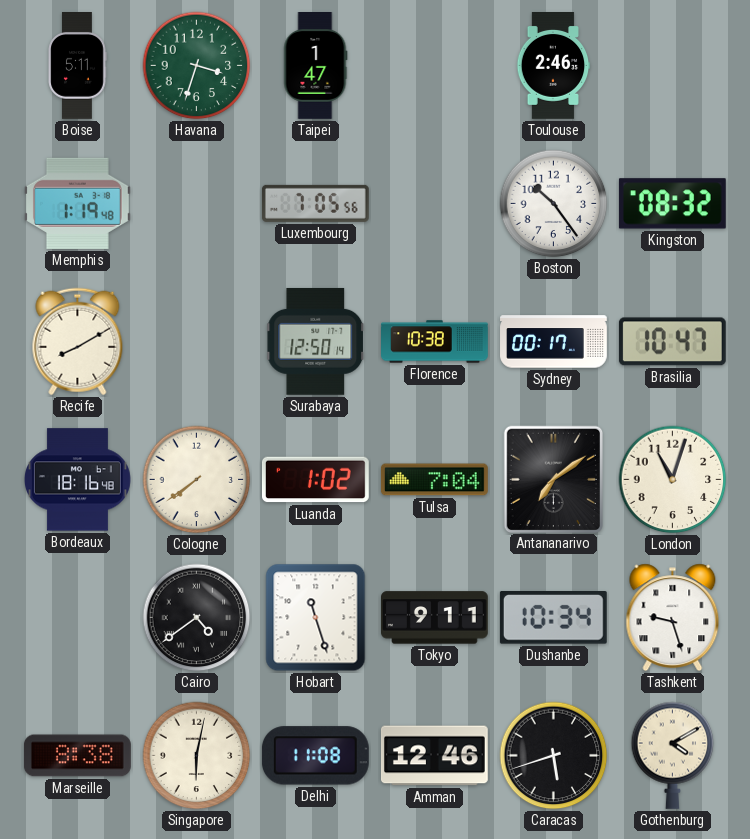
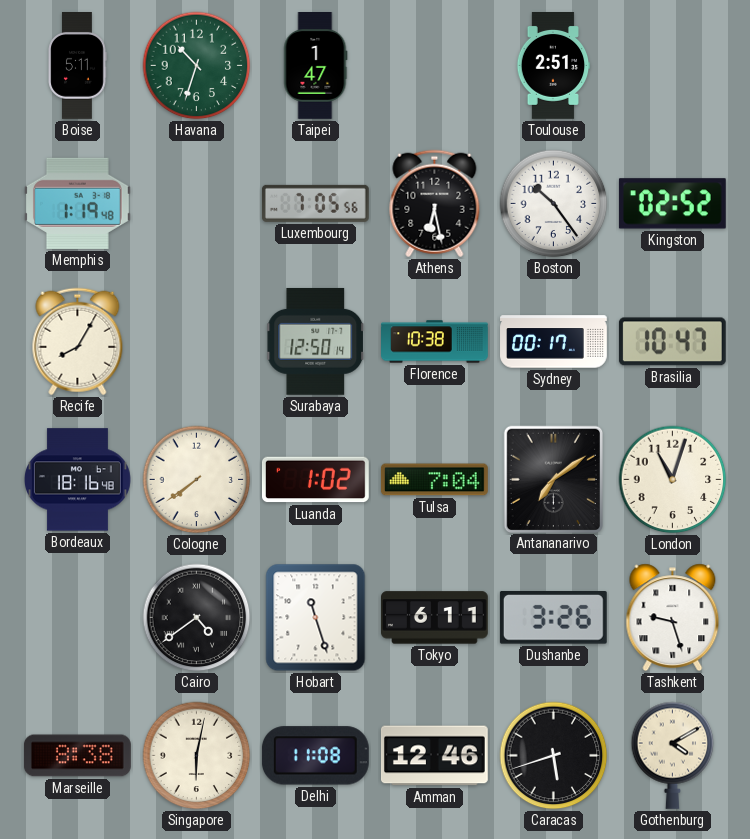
Havana: 3:33 -> 10:33
Toulouse: 2:46 -> 2:51
Athens: none -> 6:28
Kingston: 08:32 -> 02:52
Recife: 8:10 -> 8:05
Tokyo: 9:11 -> 6:11
Dushanbe: 10:34 -> 3:26
